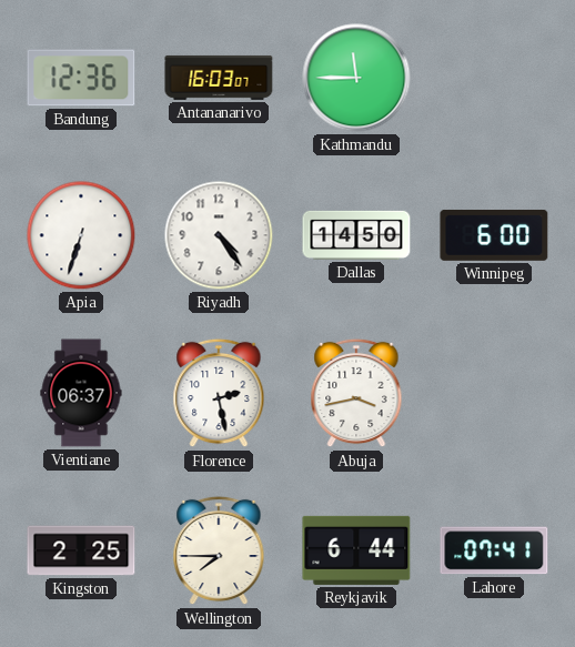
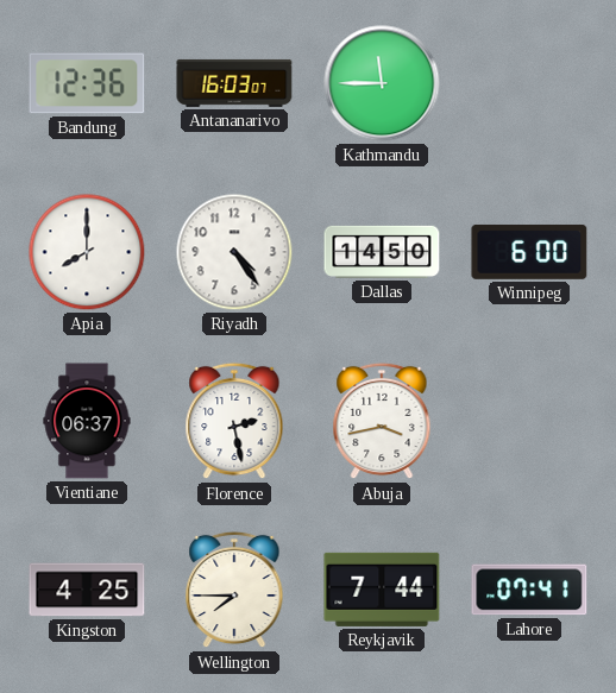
Apia: 6:33 -> 8:00
Kingston: 2:25 -> 4:25
Reykjavik: 6:44 -> 7:44
